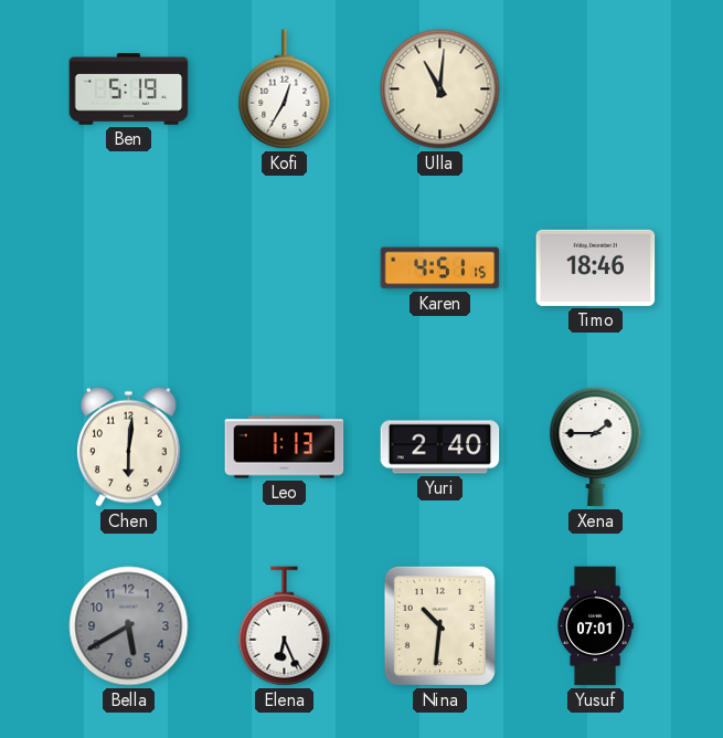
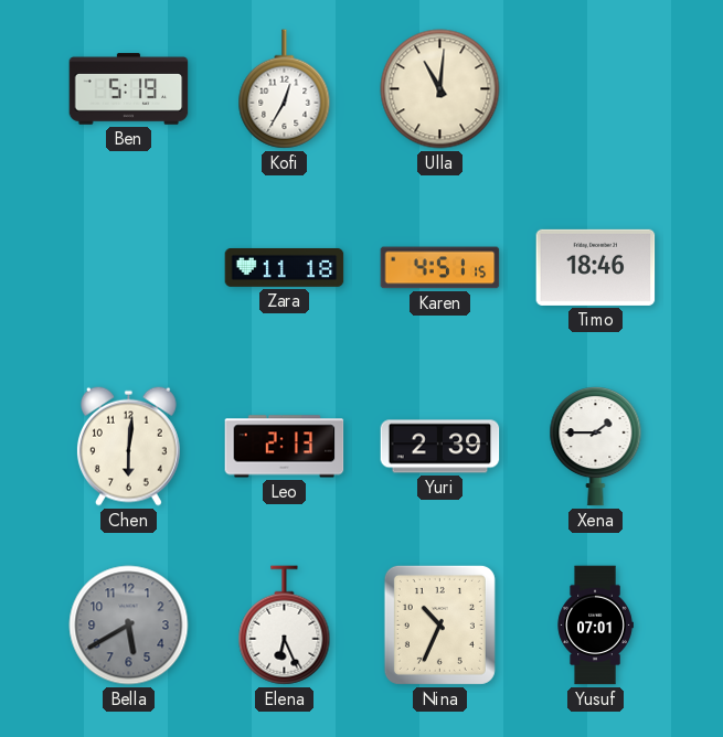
Zara: none -> 11:18
Leo: 1:13 -> 2:13
Yuri: 2:40 -> 2:39
Nina: 10:31 -> 10:34
